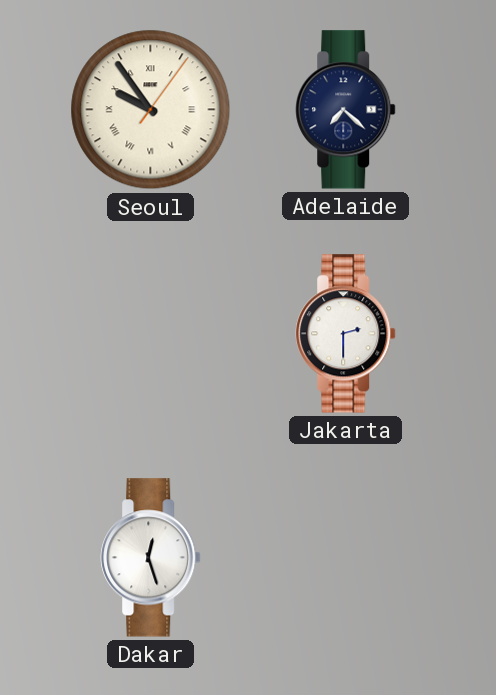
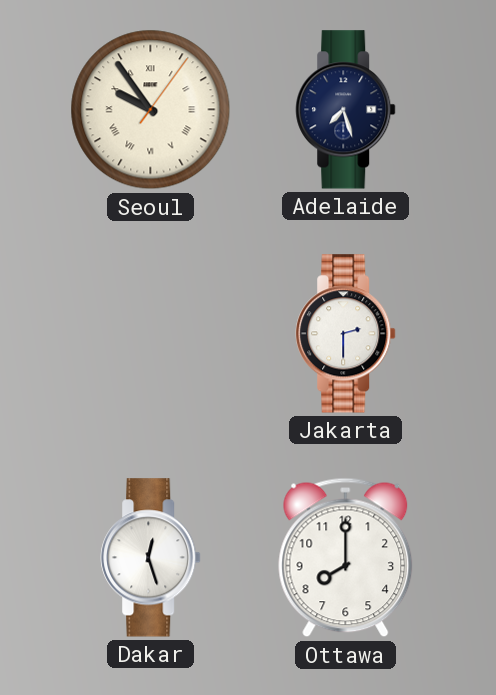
Adelaide: 7:22 -> 7:27
Ottawa: none -> 8:00
